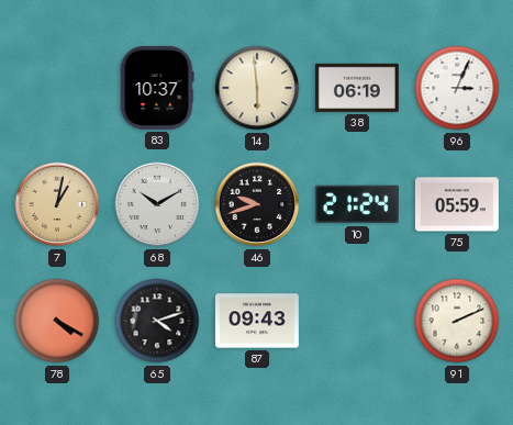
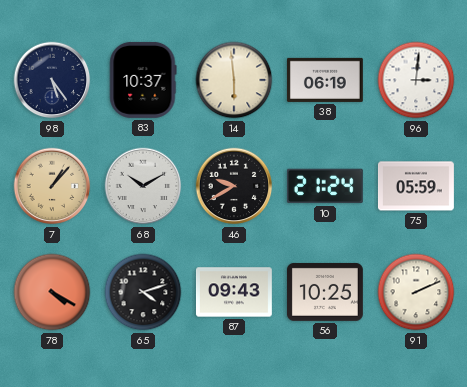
98: none -> 5:24
96: 3:04 -> 3:01
7: 1:02 -> 1:07
46: 9:42 -> 9:40
56: none -> 10:25
